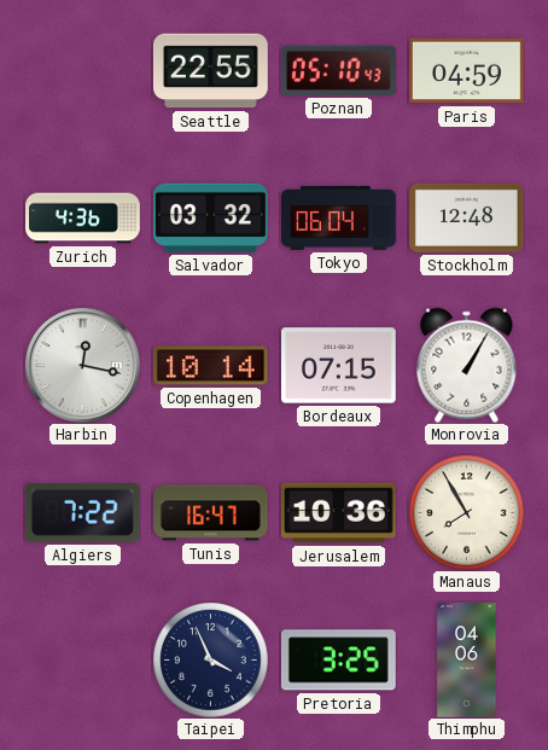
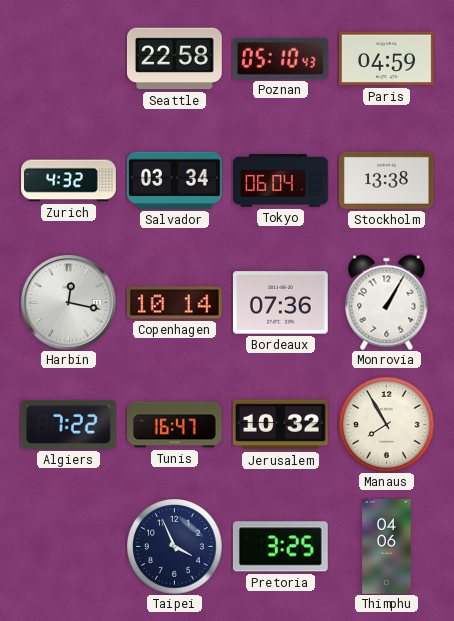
Seattle: 22:55 -> 22:58
Zurich: 4:36 -> 4:32
Salvador: 03:32 -> 03:34
Stockholm: 12:48 -> 13:38
Bordeaux: 07:15 -> 07:36
Jerusalem: 10:36 -> 10:32
